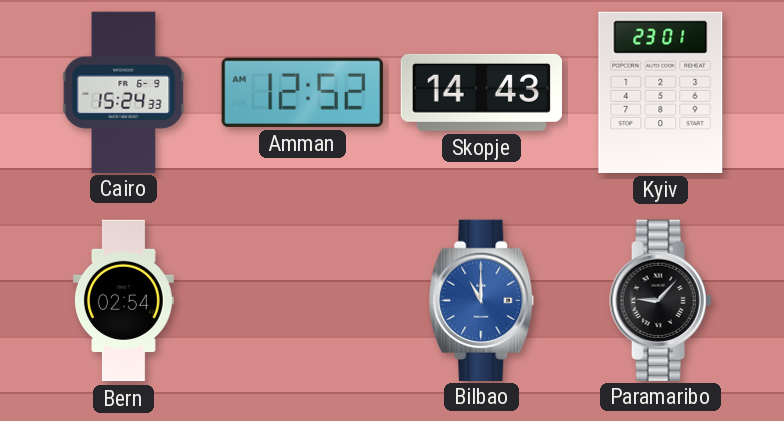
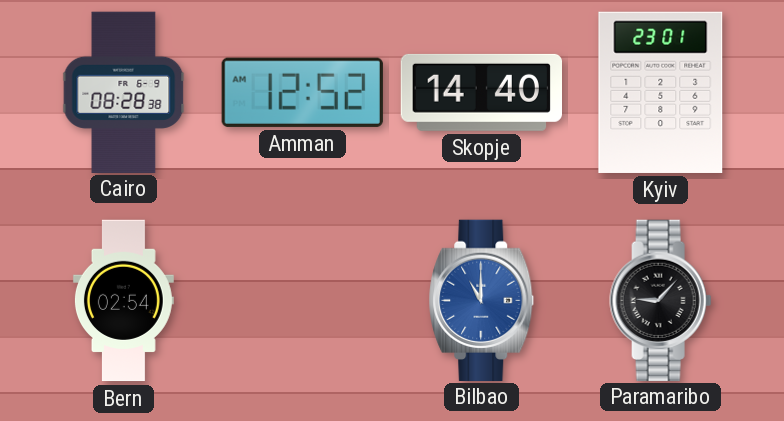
Cairo: 15:24 -> 08:28
Skopje: 14:43 -> 14:40
